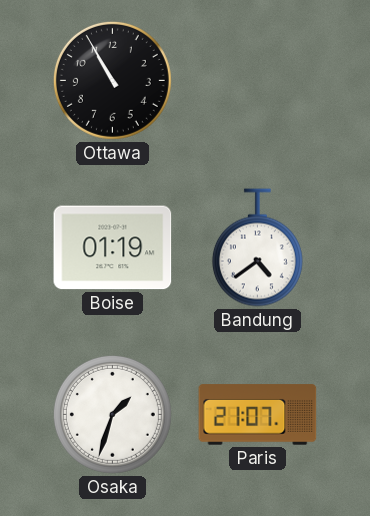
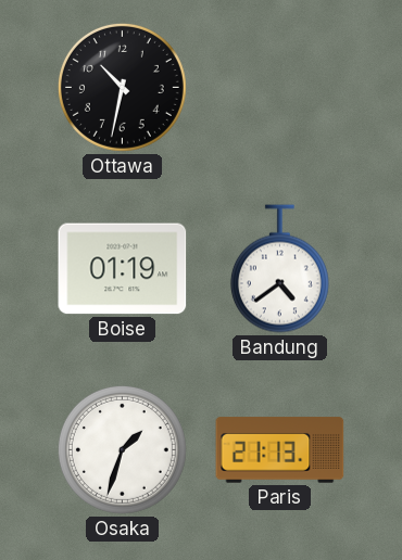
Ottawa: 10:55 -> 10:32
Paris: 21:07 -> 21:13
